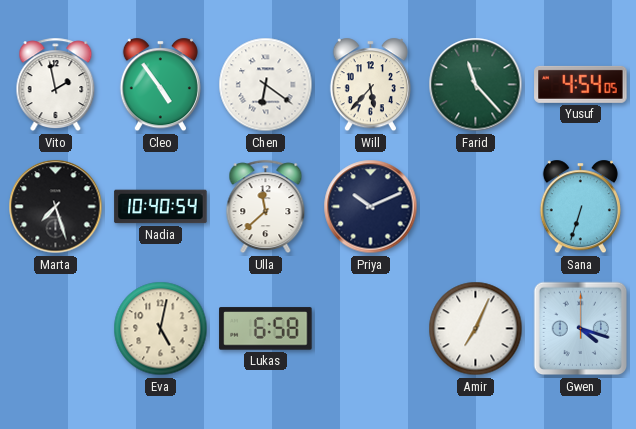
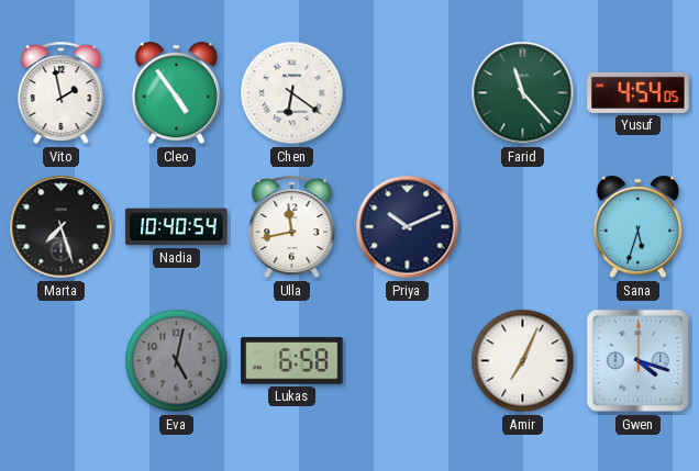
Will: 5:37 -> none
Ulla: 11:38 -> 11:43
Sana: 6:33 -> 5:33
Eva dial: cream -> grey
